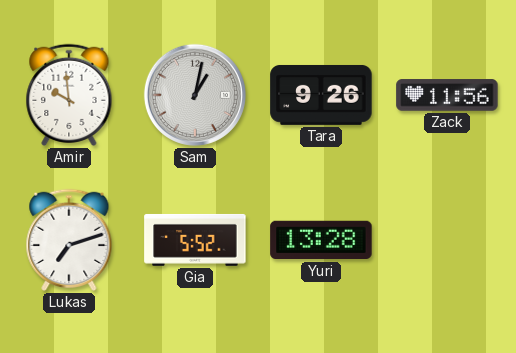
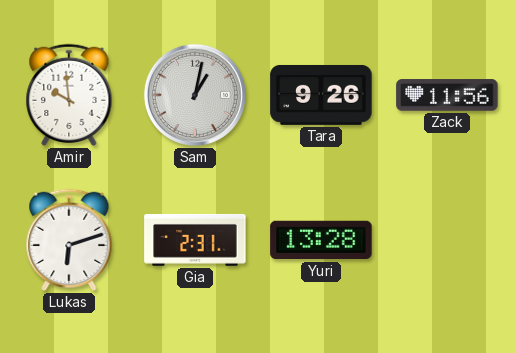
Lukas: 7:12 -> 6:12
Gia: 5:52 -> 2:31
